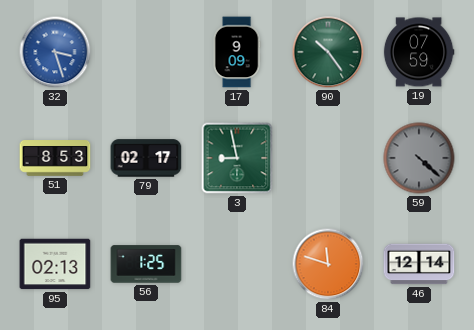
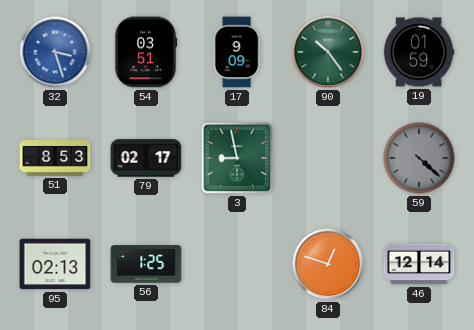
54: none -> 03:51
19: 07:59 -> 01:59
84: 11:48 -> 12:48
